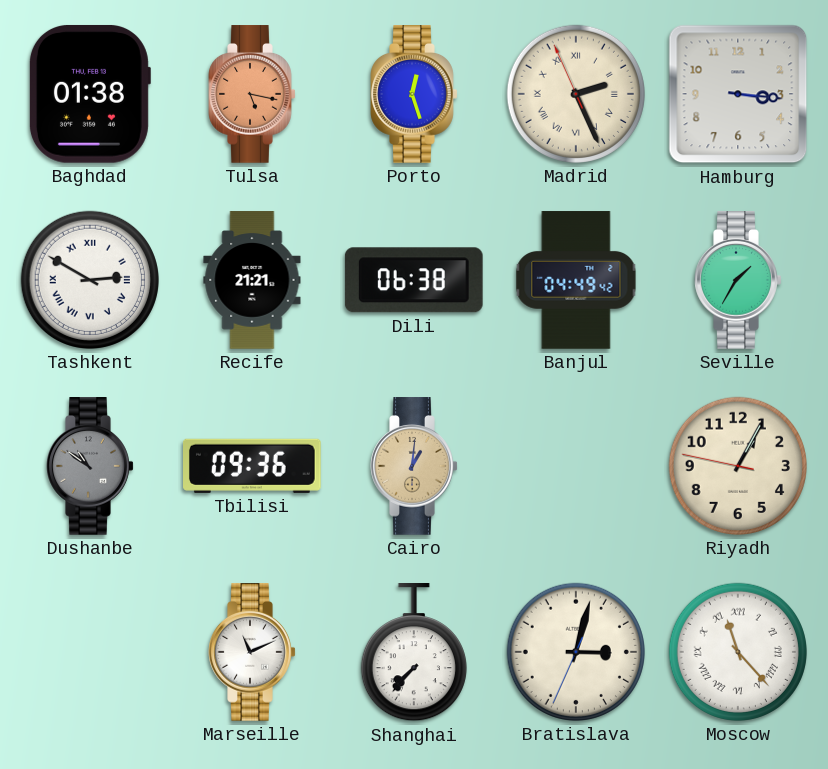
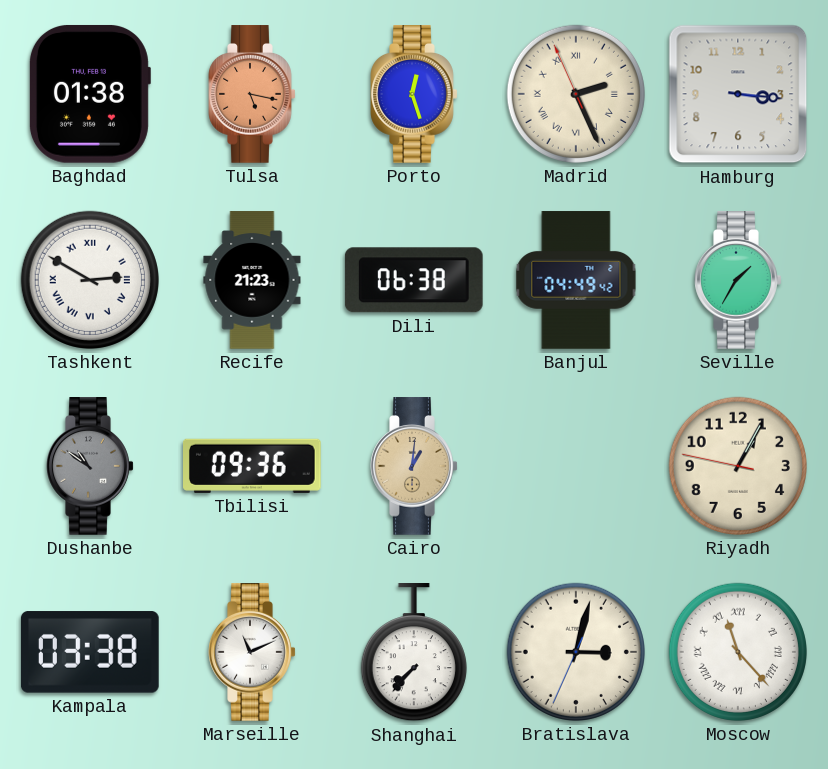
Recife: 21:21 -> 21:23
Kampala: none -> 03:38
